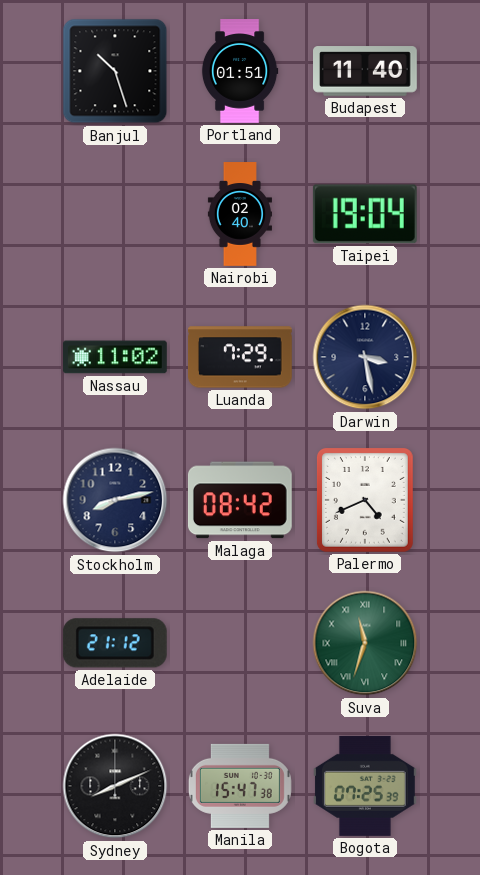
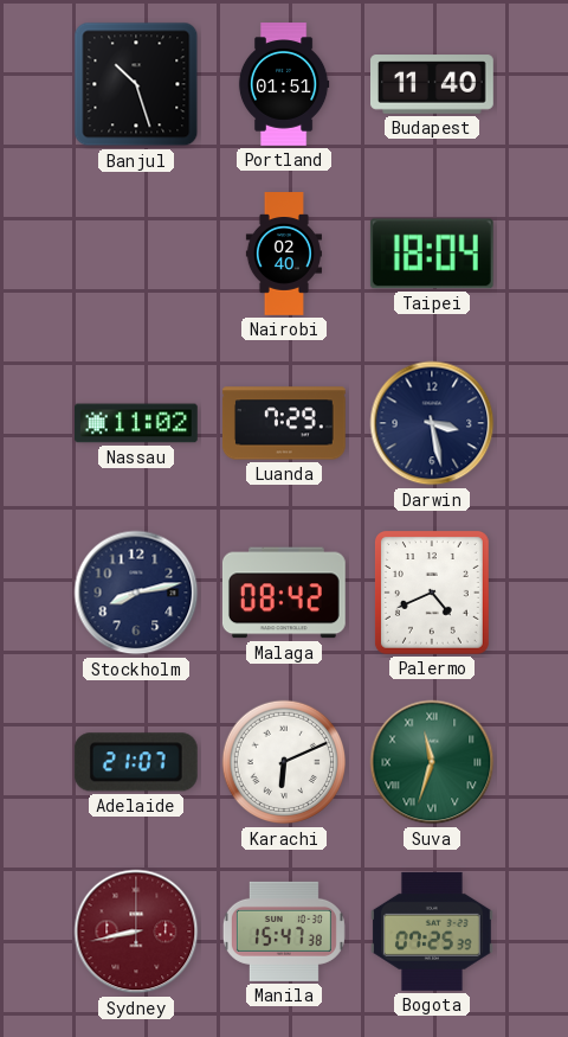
Taipei: 19:04 -> 18:04
Adelaide: 21:12 -> 21:07
Karachi: none -> 6:11
Sydney: 8:11 -> 8:43
Sydney dial: black -> burgundy
